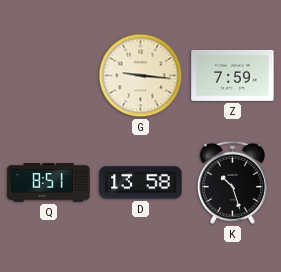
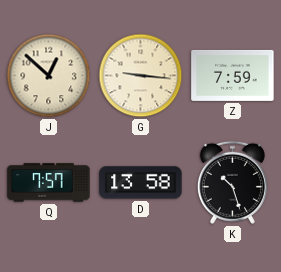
J: none -> 12:52
Q: 8:51 -> 7:57
